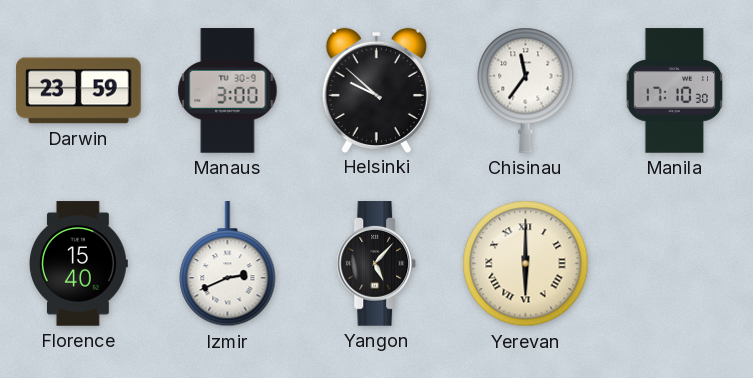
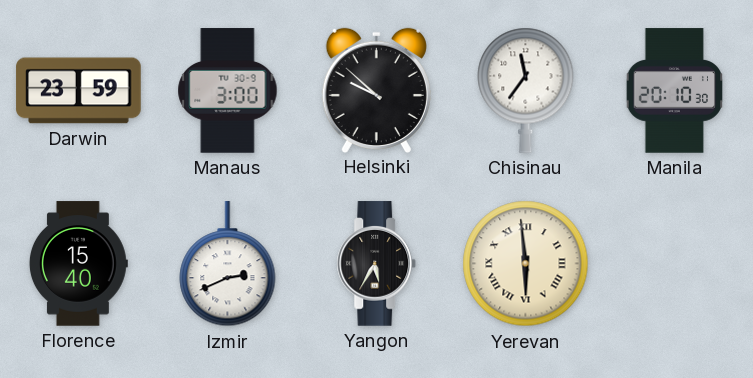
Manila: 17:10 -> 20:10
Yangon: 5:07 -> 5:35
Yerevan: 6:00 -> 5:59
